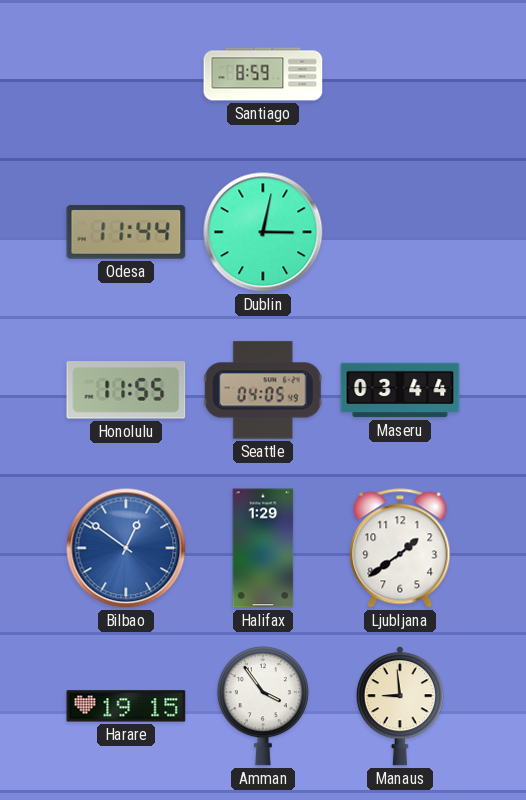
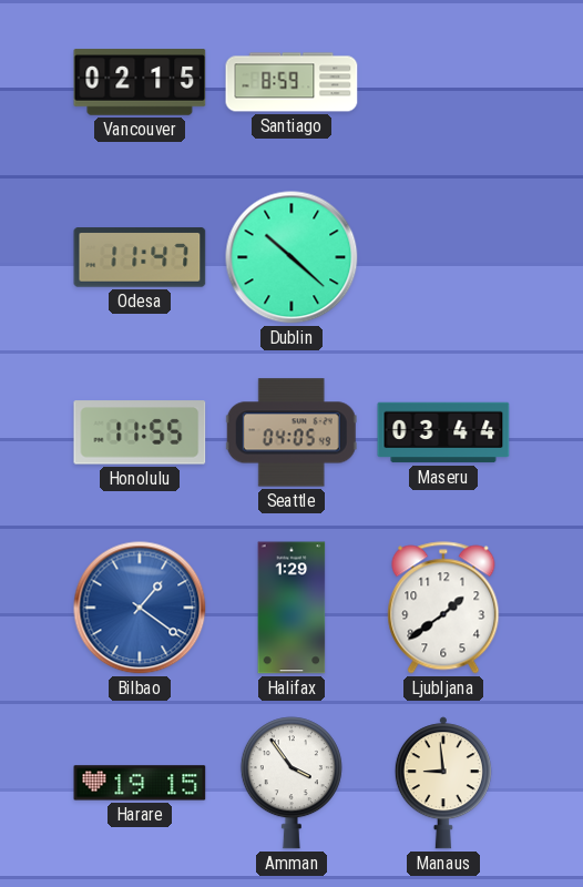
Vancouver: none -> 02:15
Odesa: 11:44 -> 11:47
Dublin: 3:02 -> 10:22
Bilbao: 12:51 -> 1:21
